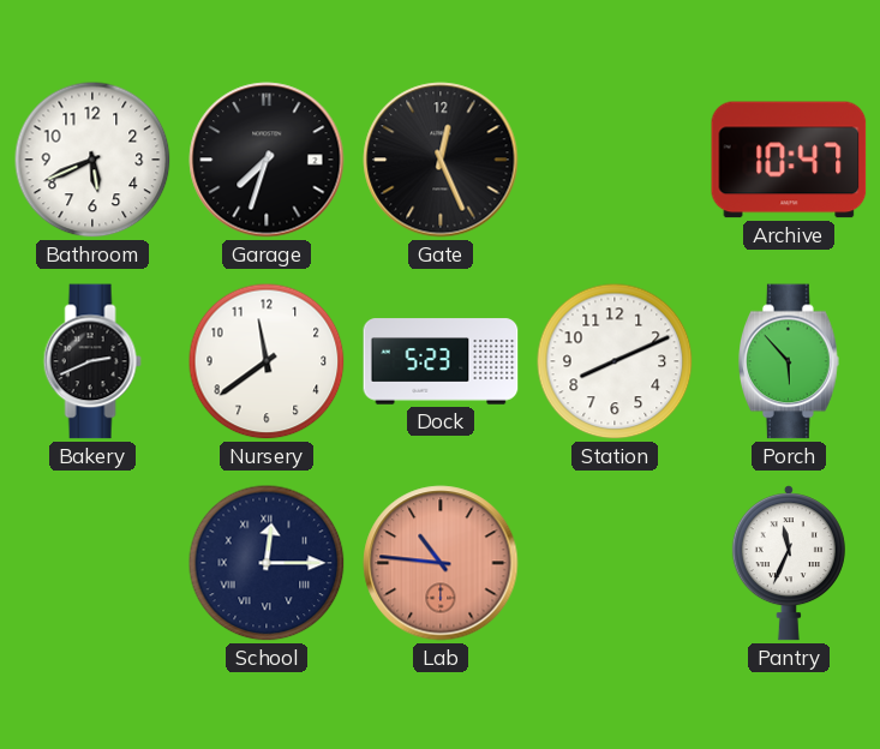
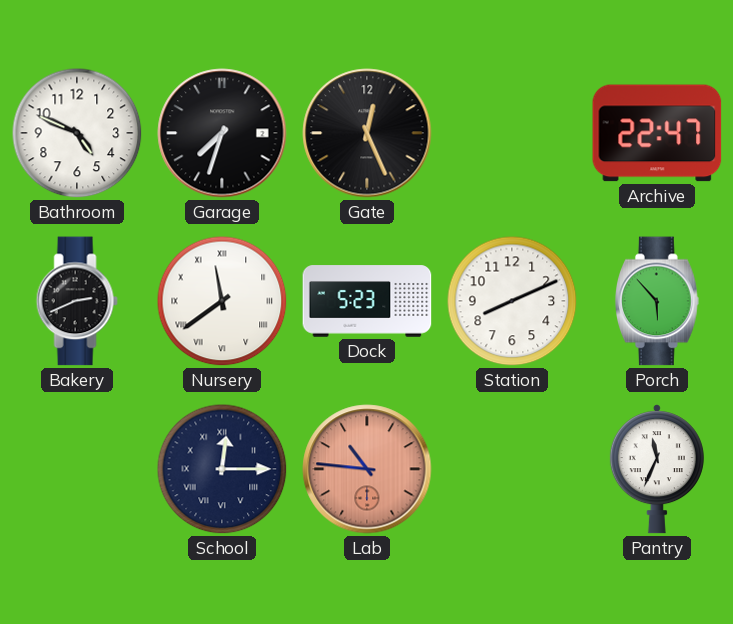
Bathroom: 5:41 -> 4:49
Archive: 10:47 -> 22:47
Nursery numerals: Arabic -> Roman
